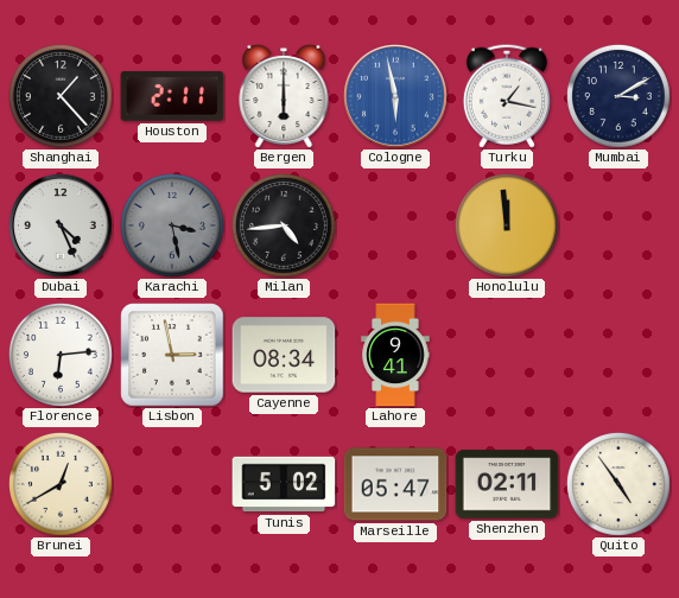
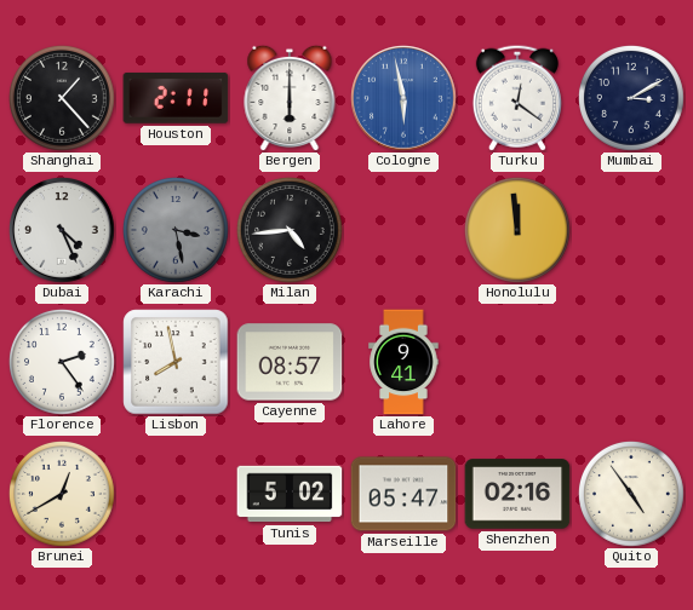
Turku: 1:17 -> 12:21
Florence: 6:14 -> 2:24
Lisbon: 2:58 -> 7:58
Cayenne: 08:34 -> 08:57
Shenzhen: 02:11 -> 02:16
